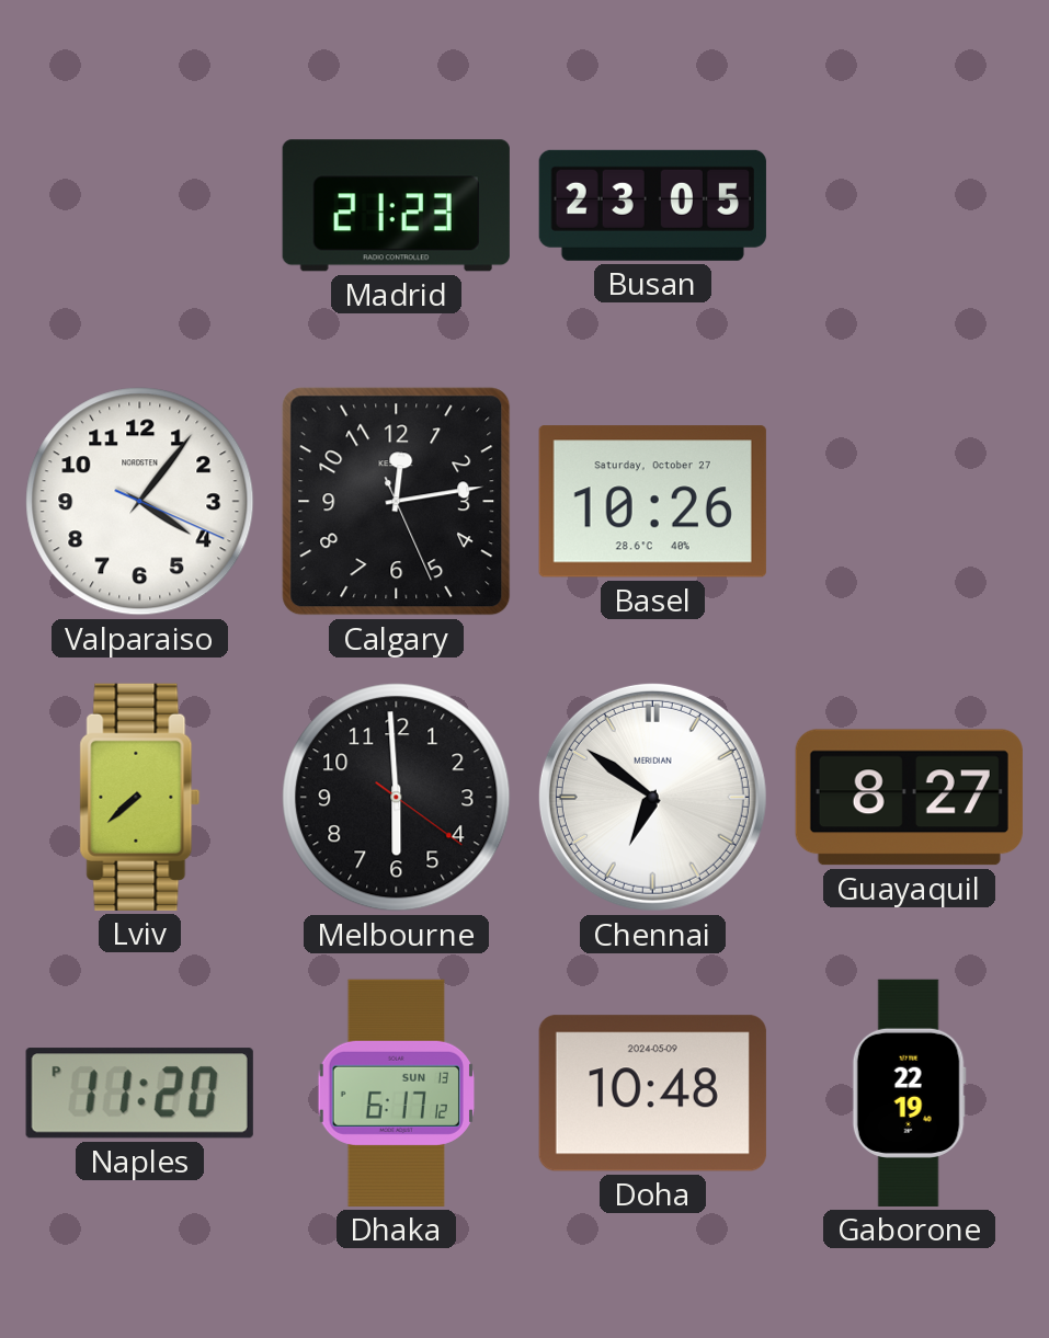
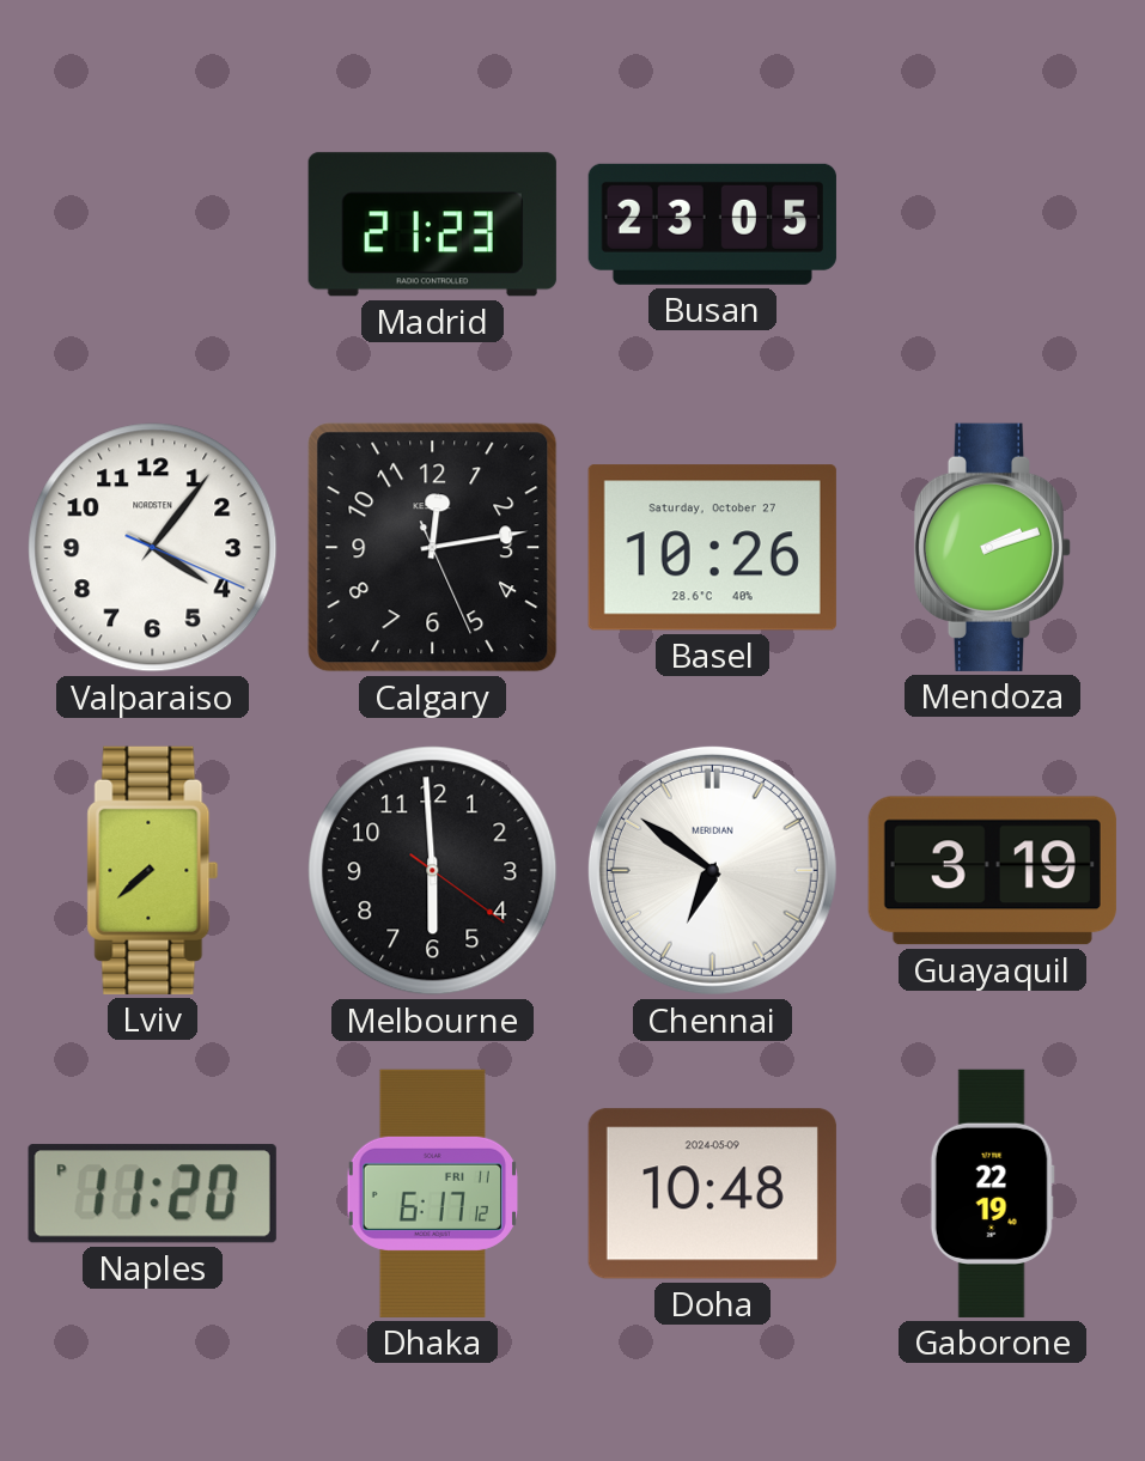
Mendoza: none -> 2:12
Guayaquil: 8:27 -> 3:19
Dhaka date: SUN 13 -> FRI 11
